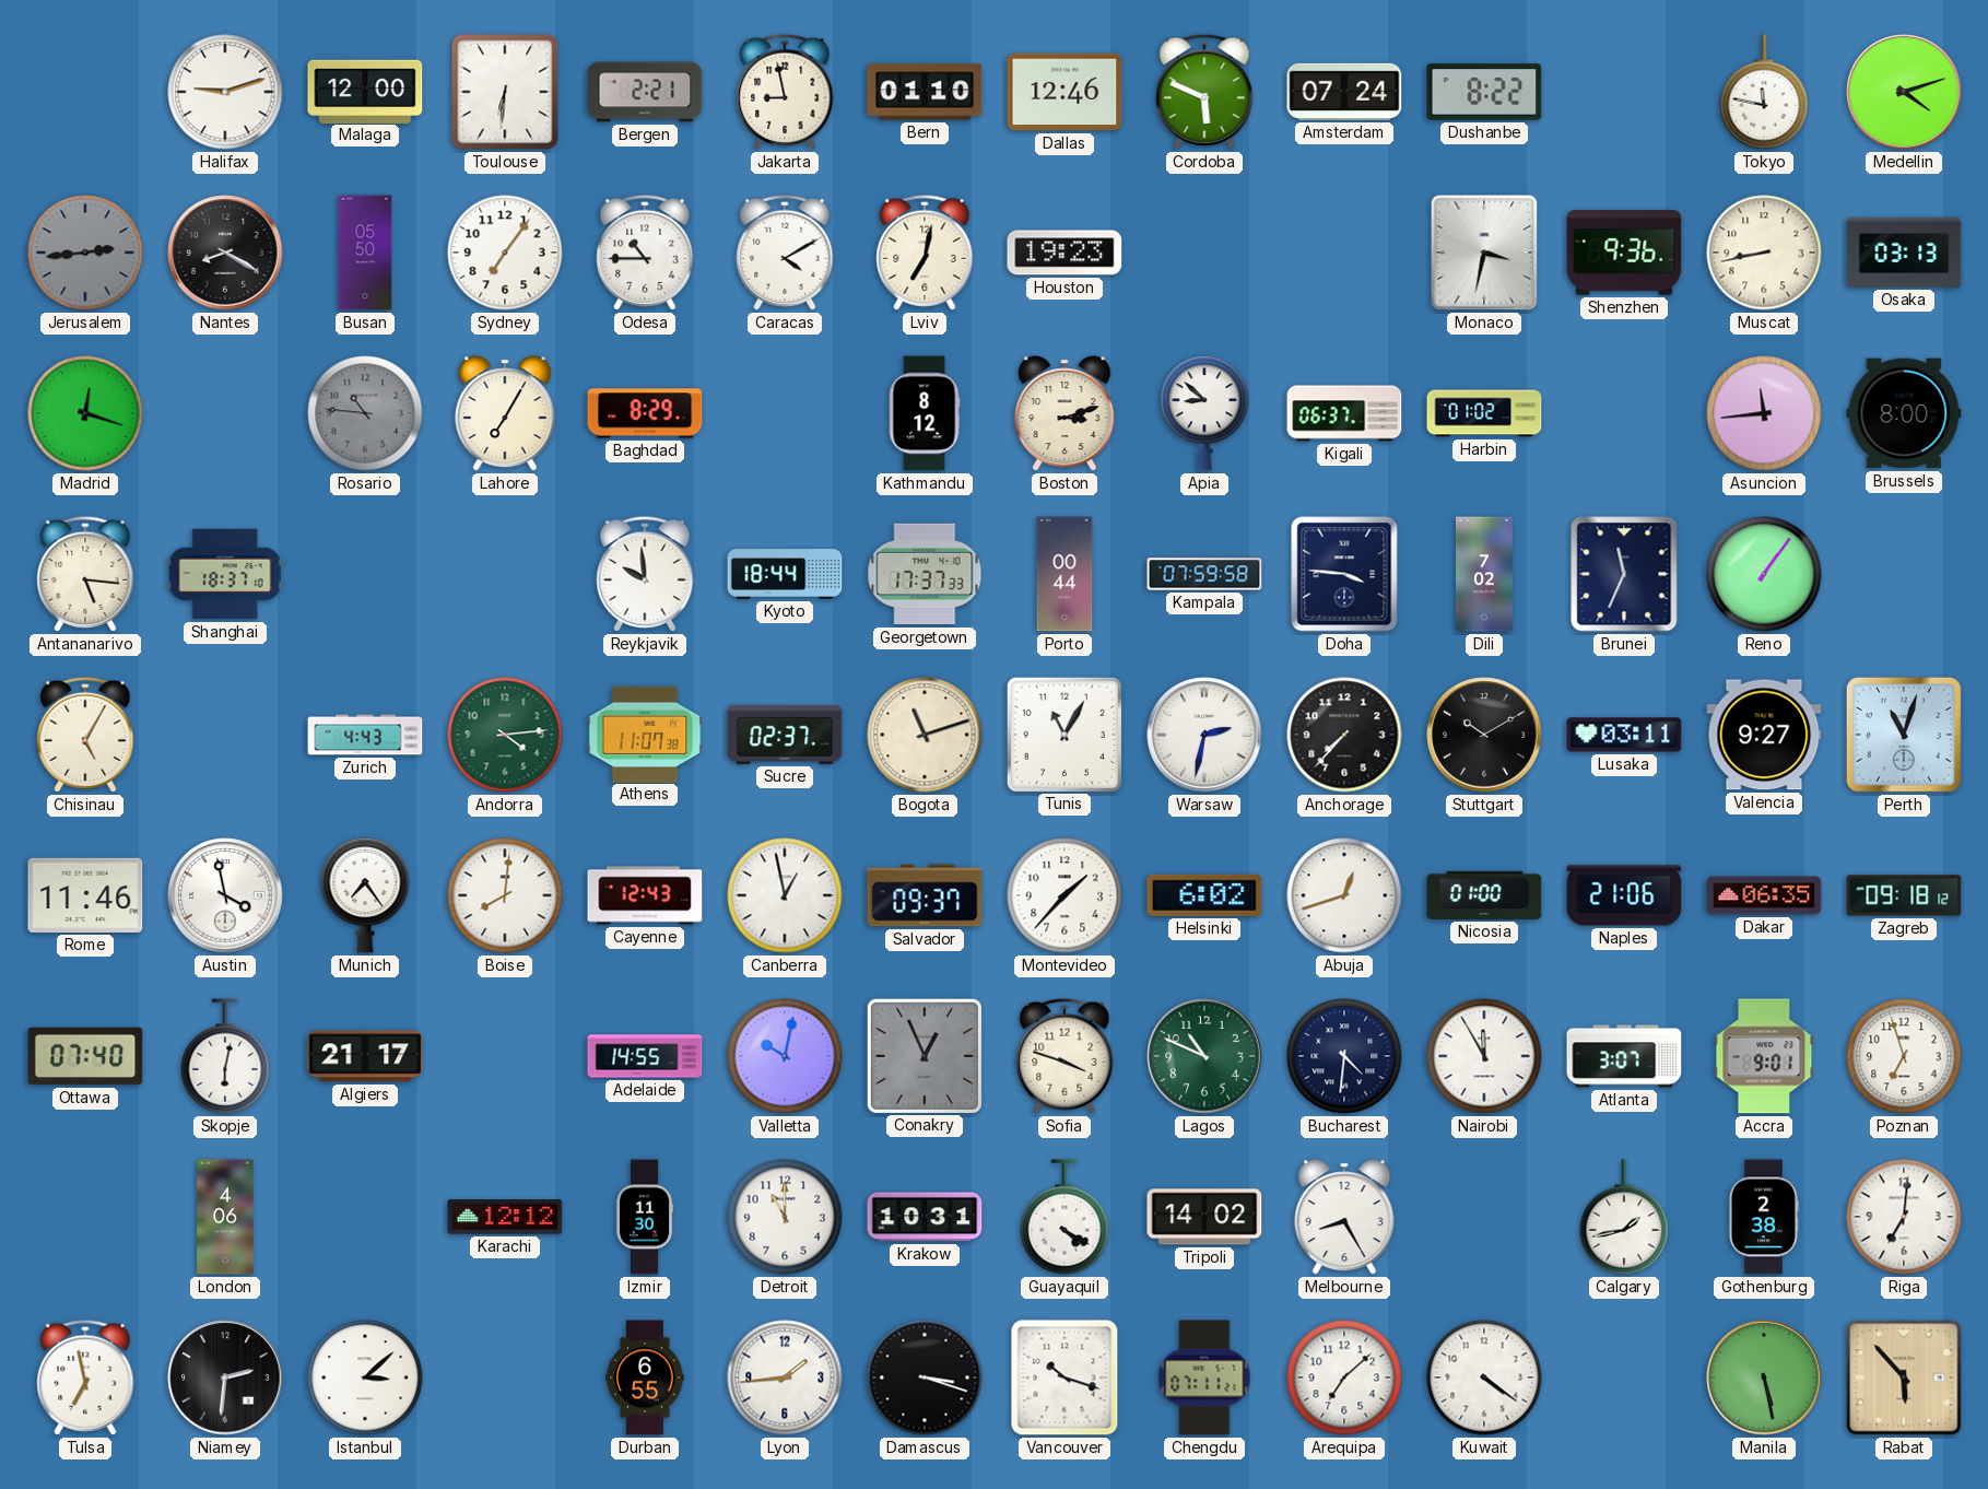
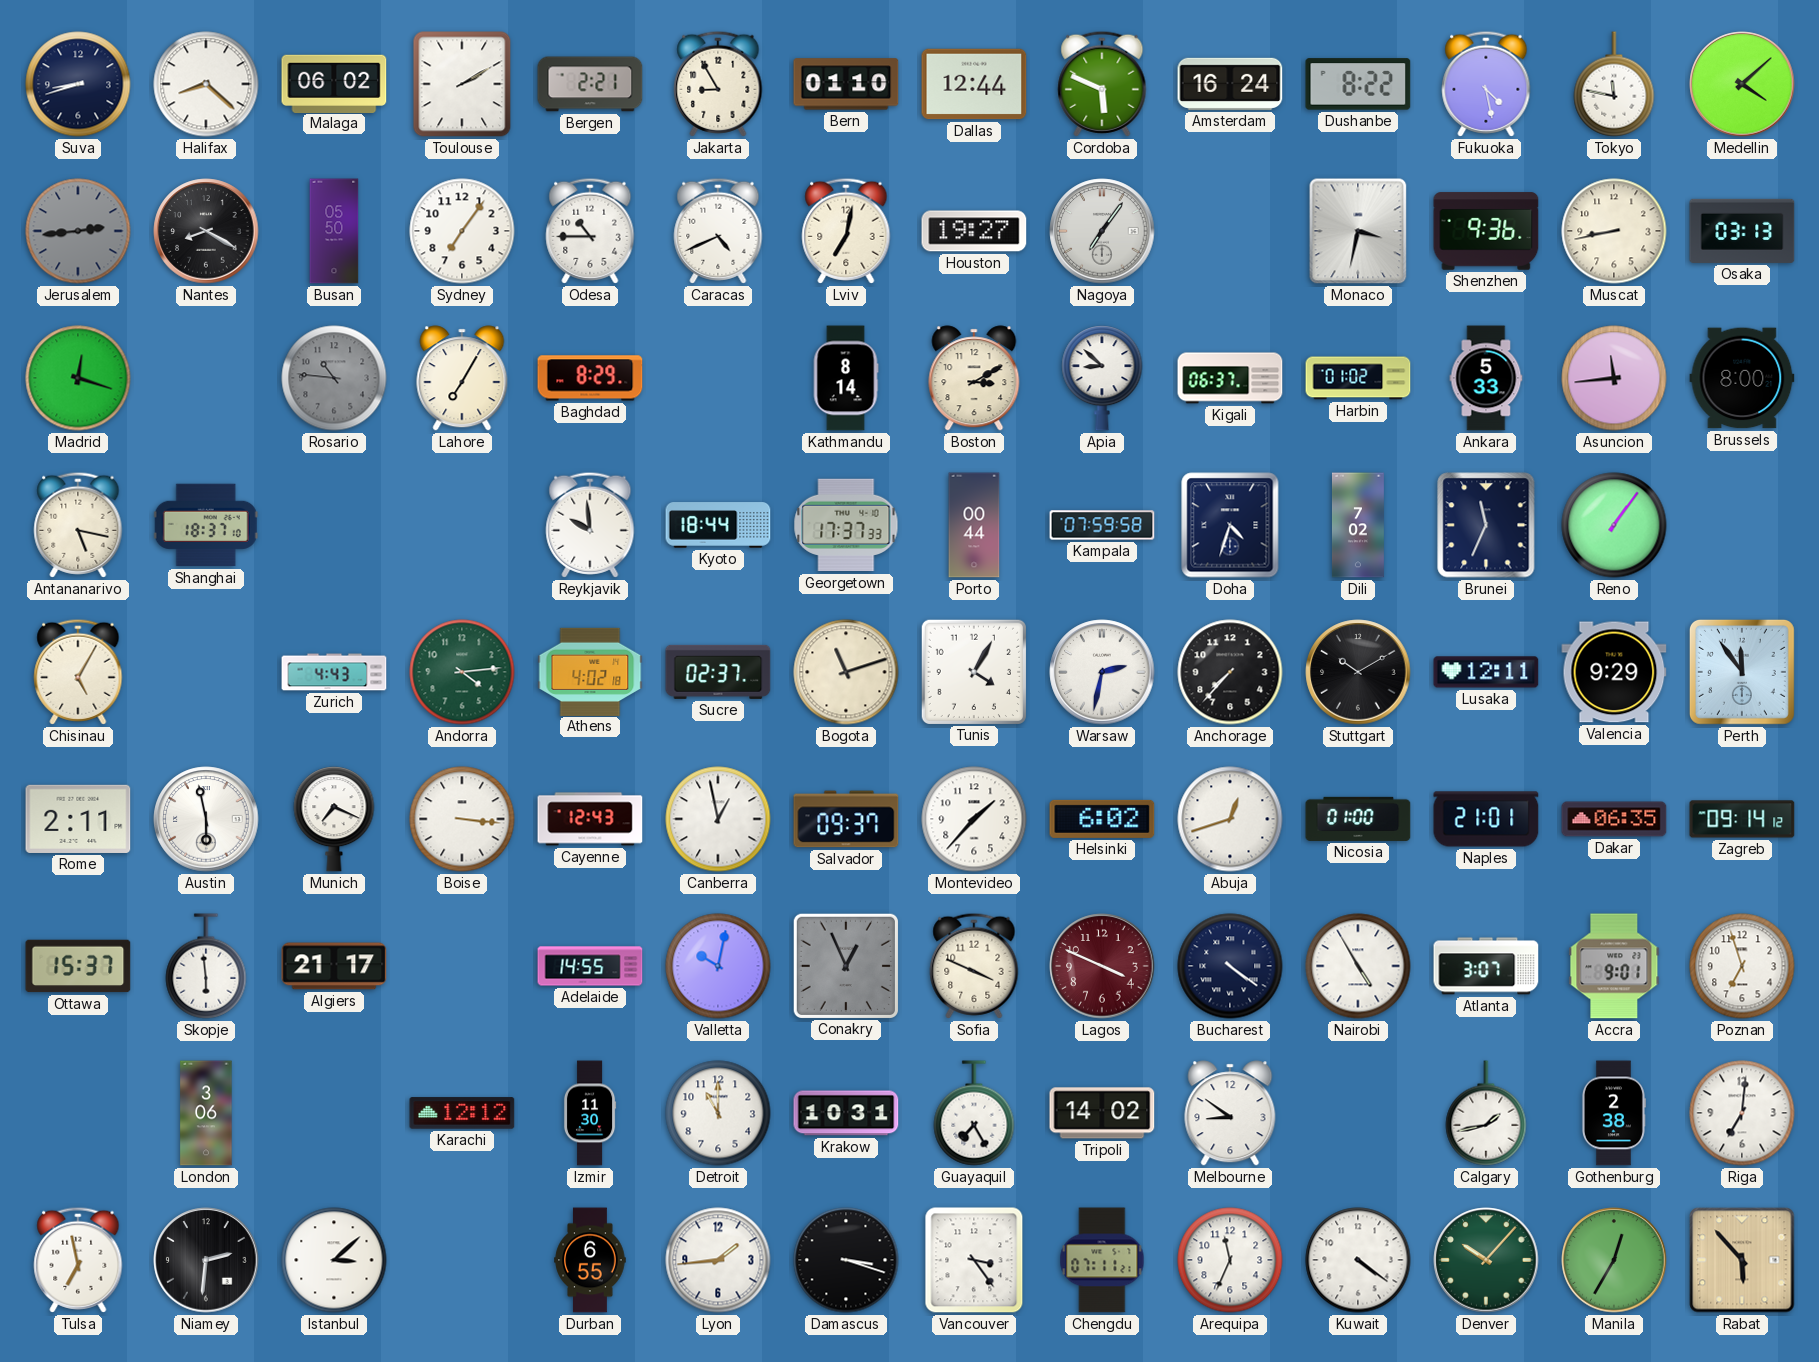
Suva: none -> 8:42
Halifax: 9:12 -> 8:22
Malaga: 12:00 -> 06:02
Toulouse: 6:31 -> 2:10
Jakarta: 8:58 -> 8:55
Dallas: 12:46 -> 12:44
Amsterdam: 07:24 -> 16:24
Fukuoka: none -> 4:28
Medellin: 4:12 -> 4:08
Caracas: 4:10 -> 4:41
Houston: 19:23 -> 19:27
Nagoya: none -> 7:06
Kathmandu: 8:12 -> 8:14
Boston: 3:12 -> 3:10
Ankara: none -> 5:33
Antananarivo: 5:16 -> 5:17
Doha: 3:46 -> 4:33
Athens: 11:07 -> 4:02
Tunis: 11:05 -> 4:05
Lusaka: 03:11 -> 12:11
Valencia: 9:27 -> 9:29
Perth: 11:03 -> 11:54
Rome: 11:46 -> 2:11
Austin: 3:58 -> 5:58
Munich: 7:24 -> 7:19
Boise: 8:01 -> 3:16
Naples: 21:06 -> 21:01
Zagreb: 09:18 -> 09:14
Ottawa: 07:40 -> 15:37
Skopje: 6:02 -> 5:59
Sofia: 3:48 -> 3:49
Lagos: 10:49 -> 3:49
Lagos dial: green -> burgundy
Bucharest: 4:31 -> 4:21
Nairobi: 11:55 -> 4:55
London: 4:06 -> 3:06
Guayaquil: 4:20 -> 7:25
Melbourne: 8:25 -> 8:51
Vancouver: 10:18 -> 3:24
Arequipa: 7:08 -> 11:34
Denver: none -> 10:07
Manila: 5:28 -> 12:35
